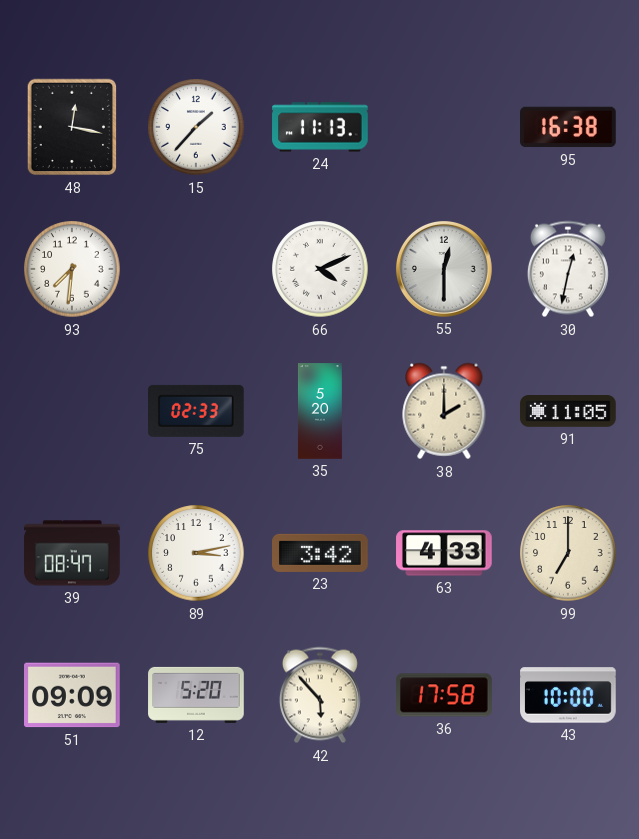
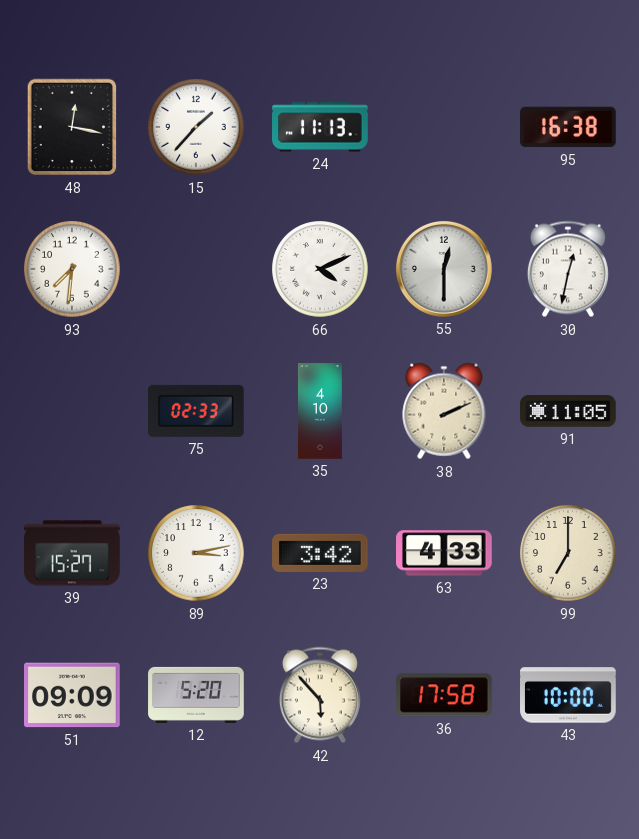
35: 5:20 -> 4:10
38: 2:00 -> 2:11
39: 08:47 -> 15:27
